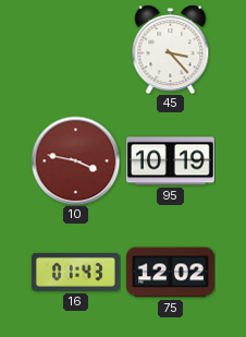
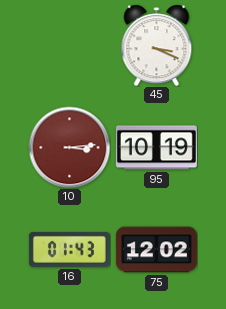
45: 3:23 -> 3:19
10: 3:47 -> 3:14
